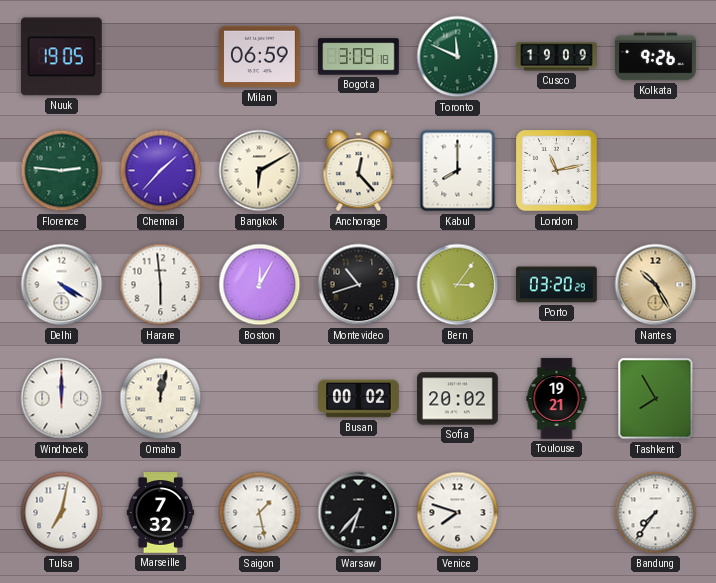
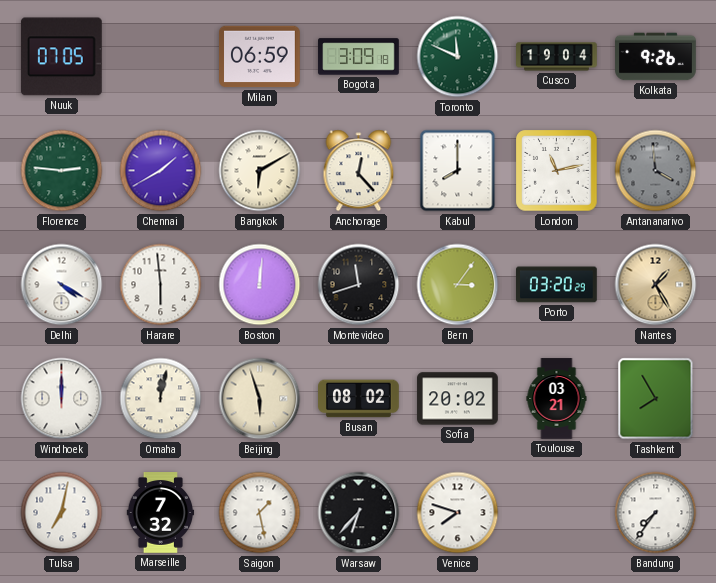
Nuuk: 19:05 -> 07:05
Cusco: 19:09 -> 19:04
Chennai: 1:37 -> 1:40
Antananarivo: none -> 3:59
Boston: 12:05 -> 12:01
Montevideo: 10:42 -> 11:42
Nantes: 10:25 -> 1:25
Beijing: none -> 5:57
Busan: 00:02 -> 08:02
Toulouse: 19:21 -> 03:21
